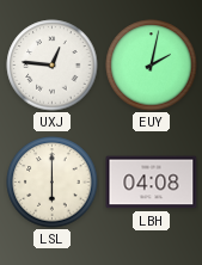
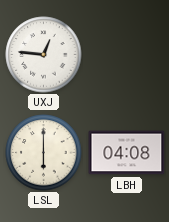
EUY: 2:02 -> none
